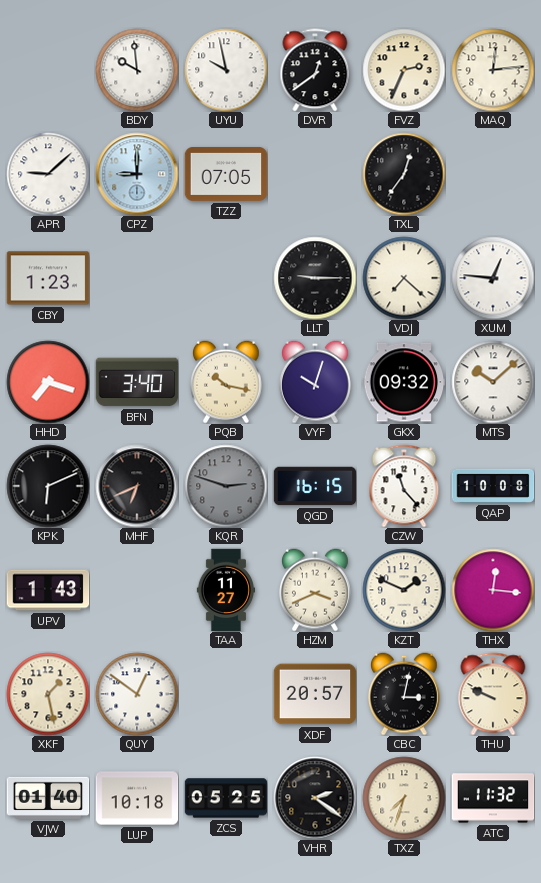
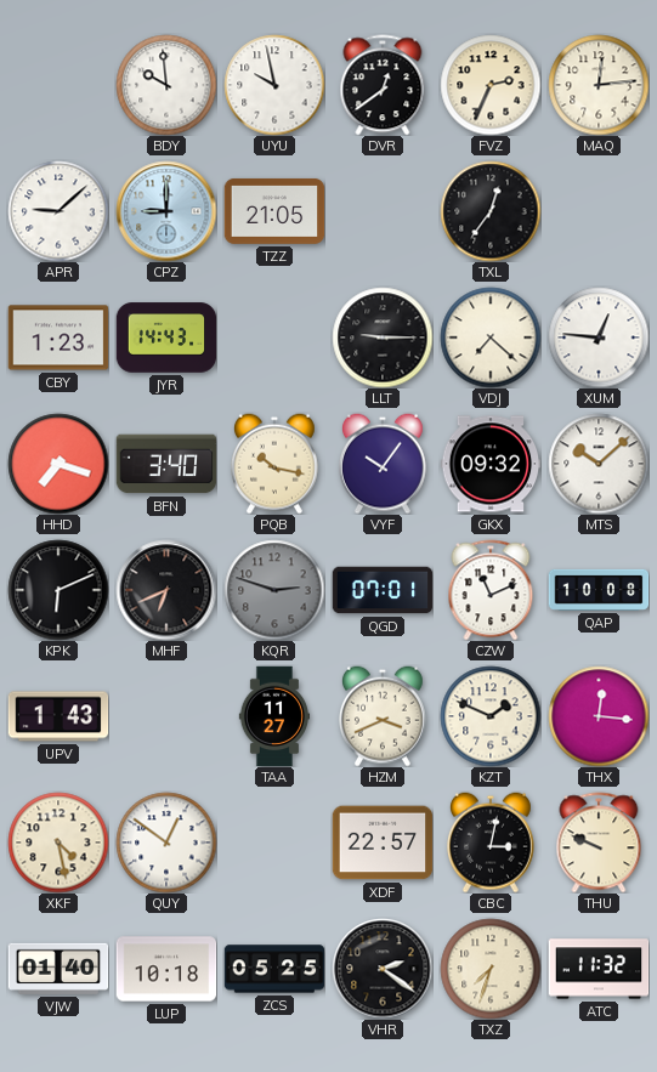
TZZ: 07:05 -> 21:05
JYR: none -> 14:43
VYF: 10:03 -> 10:06
QGD: 16:15 -> 07:01
CZW: 11:23 -> 11:11
XKF: 1:28 -> 4:28
XDF: 20:57 -> 22:57
